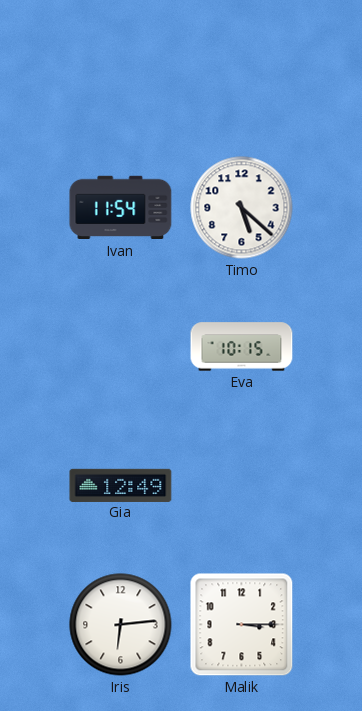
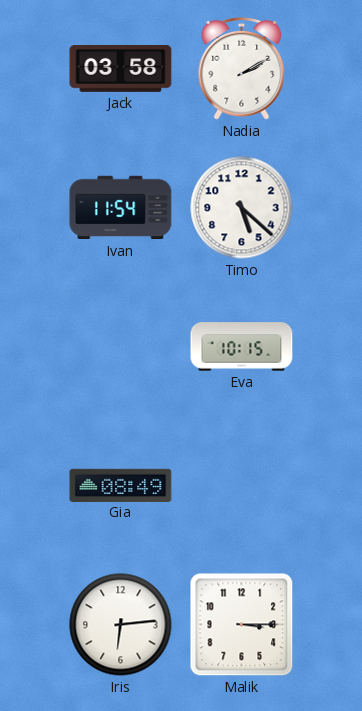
Jack: none -> 03:58
Nadia: none -> 2:10
Gia: 12:49 -> 08:49
